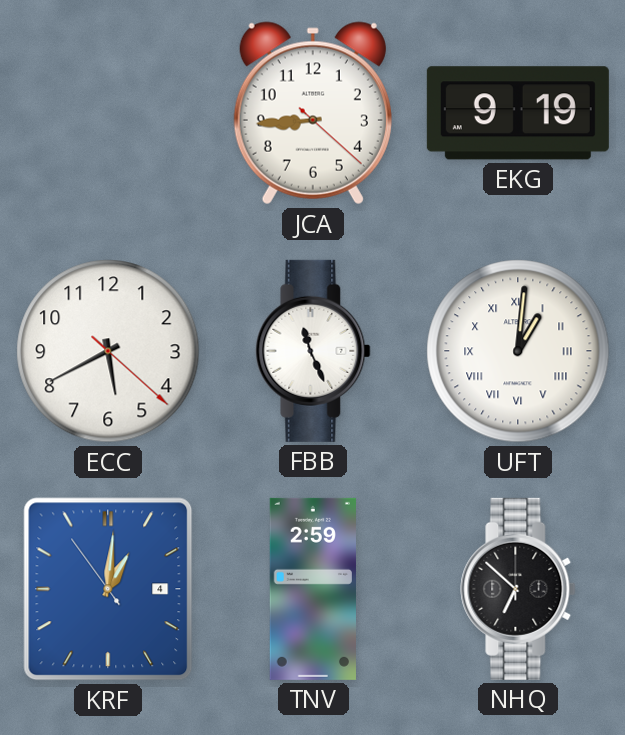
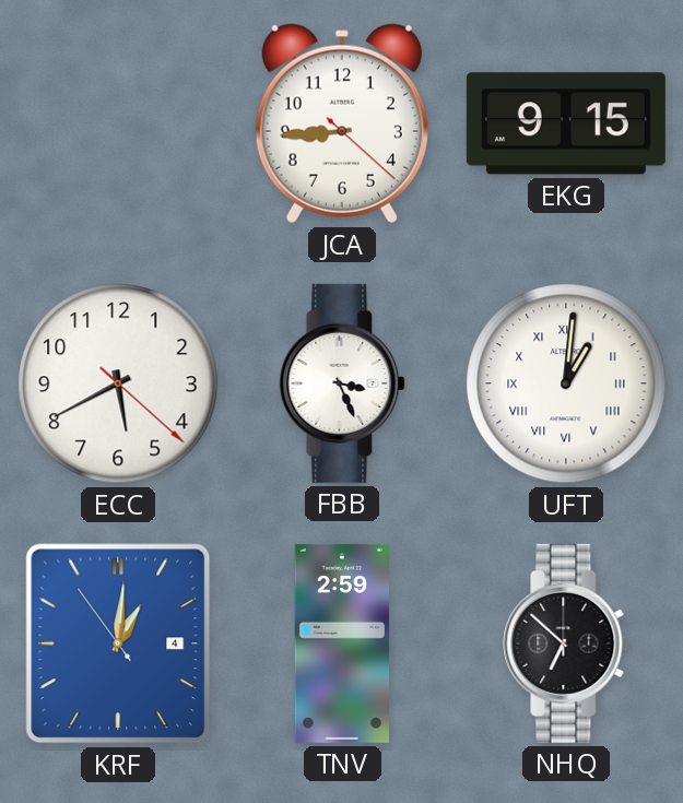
EKG: 9:19 -> 9:15
FBB: 11:26 -> 3:26
